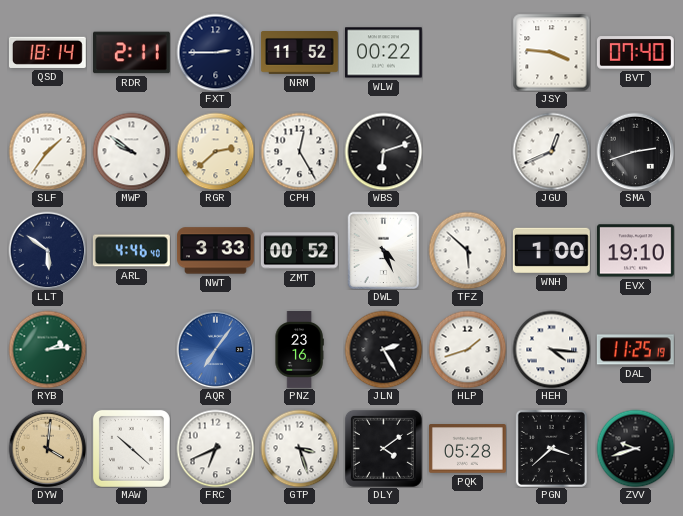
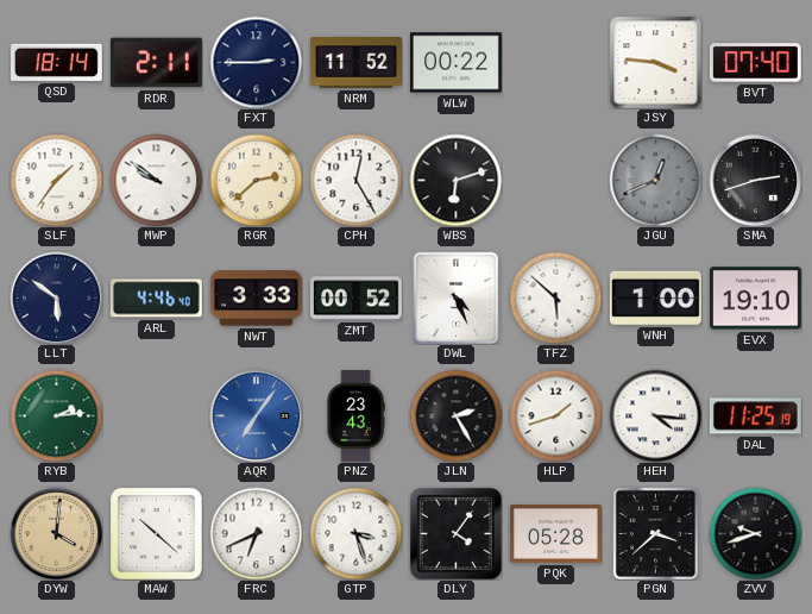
JGU dial: white -> grey
PNZ: 23:16 -> 23:43
DLY: 4:09 -> 4:06
